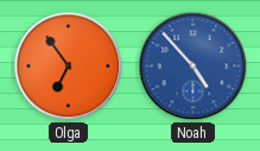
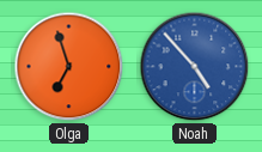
Olga: 6:54 -> 6:57
